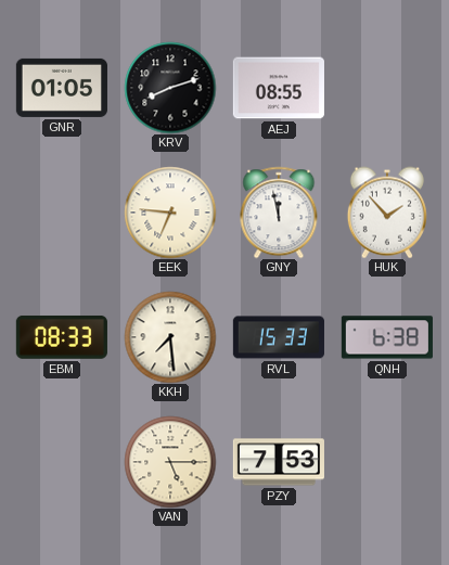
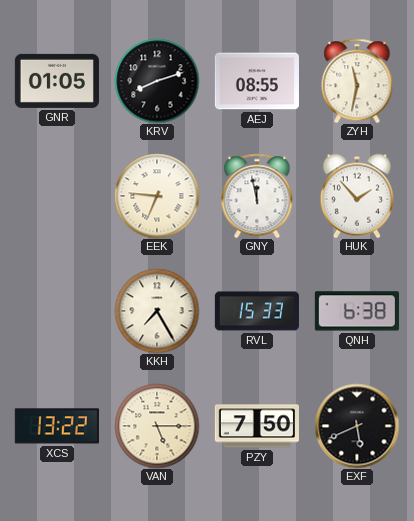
ZYH: none -> 11:32
EBM: 08:33 -> none
KKH: 7:29 -> 7:25
XCS: none -> 13:22
PZY: 7:53 -> 7:50
EXF: none -> 5:41
